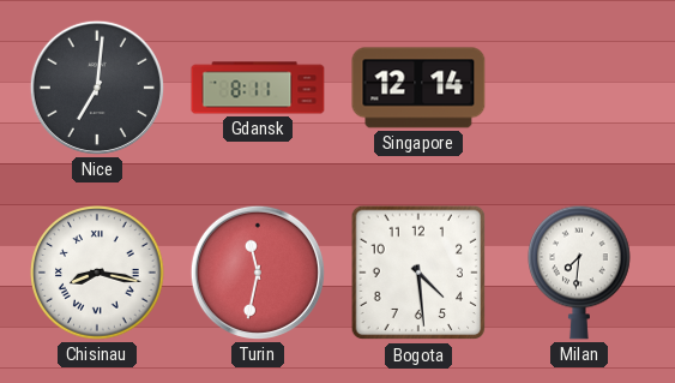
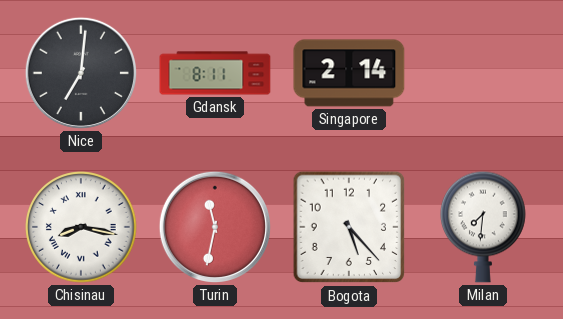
Singapore: 12:14 -> 2:14
Bogota: 4:29 -> 5:23
